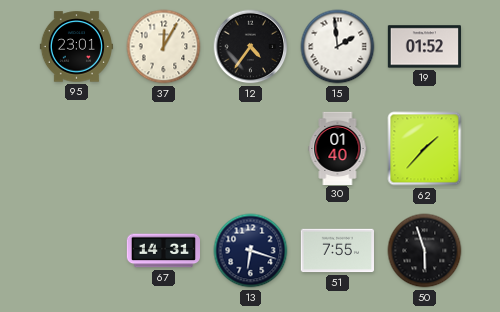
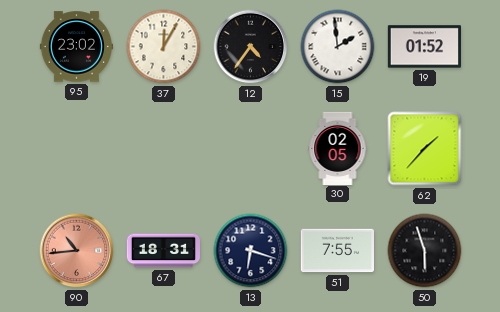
95: 23:01 -> 23:02
30: 01:40 -> 02:05
90: none -> 10:44
67: 14:31 -> 18:31
